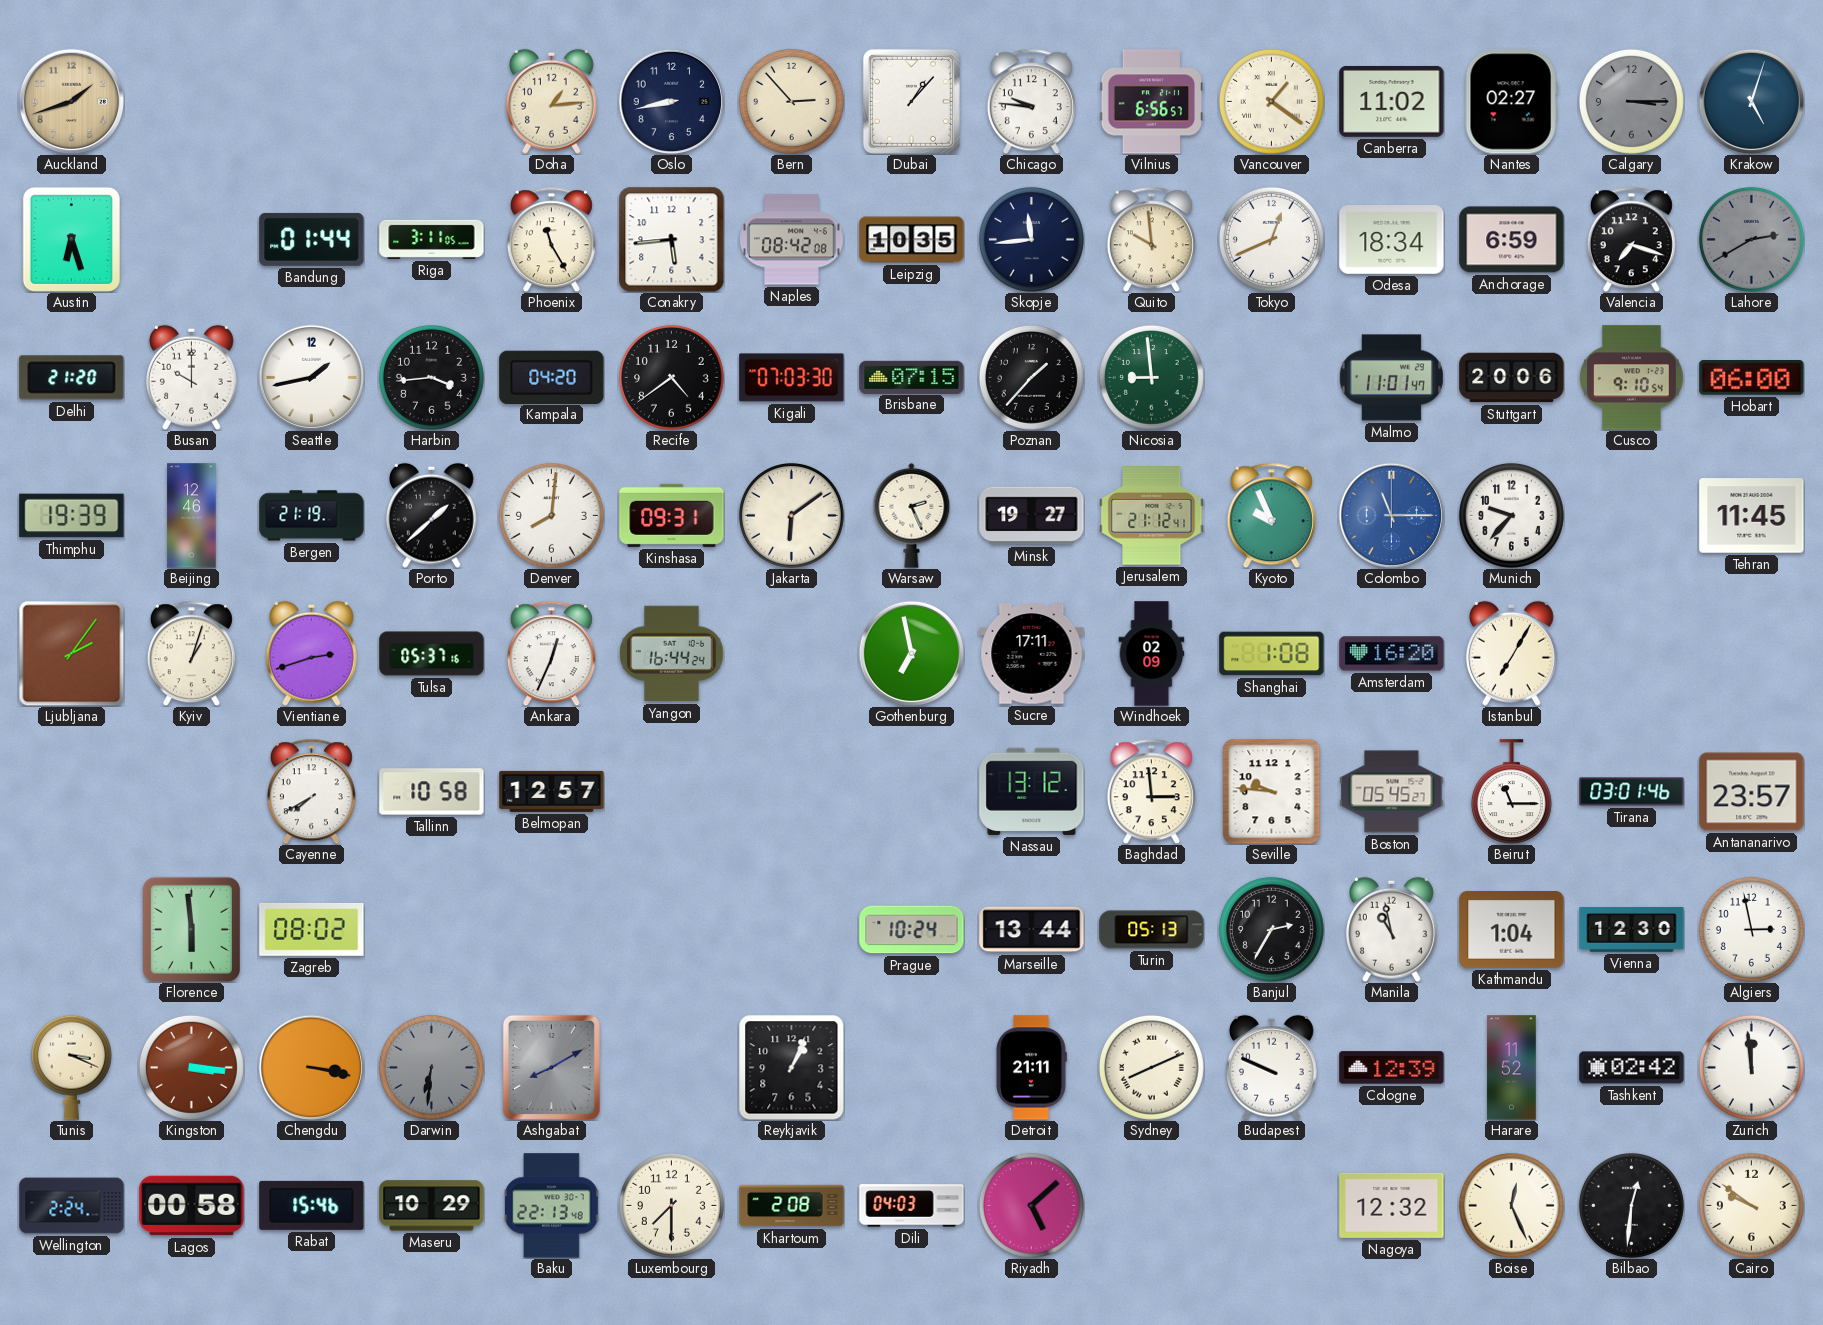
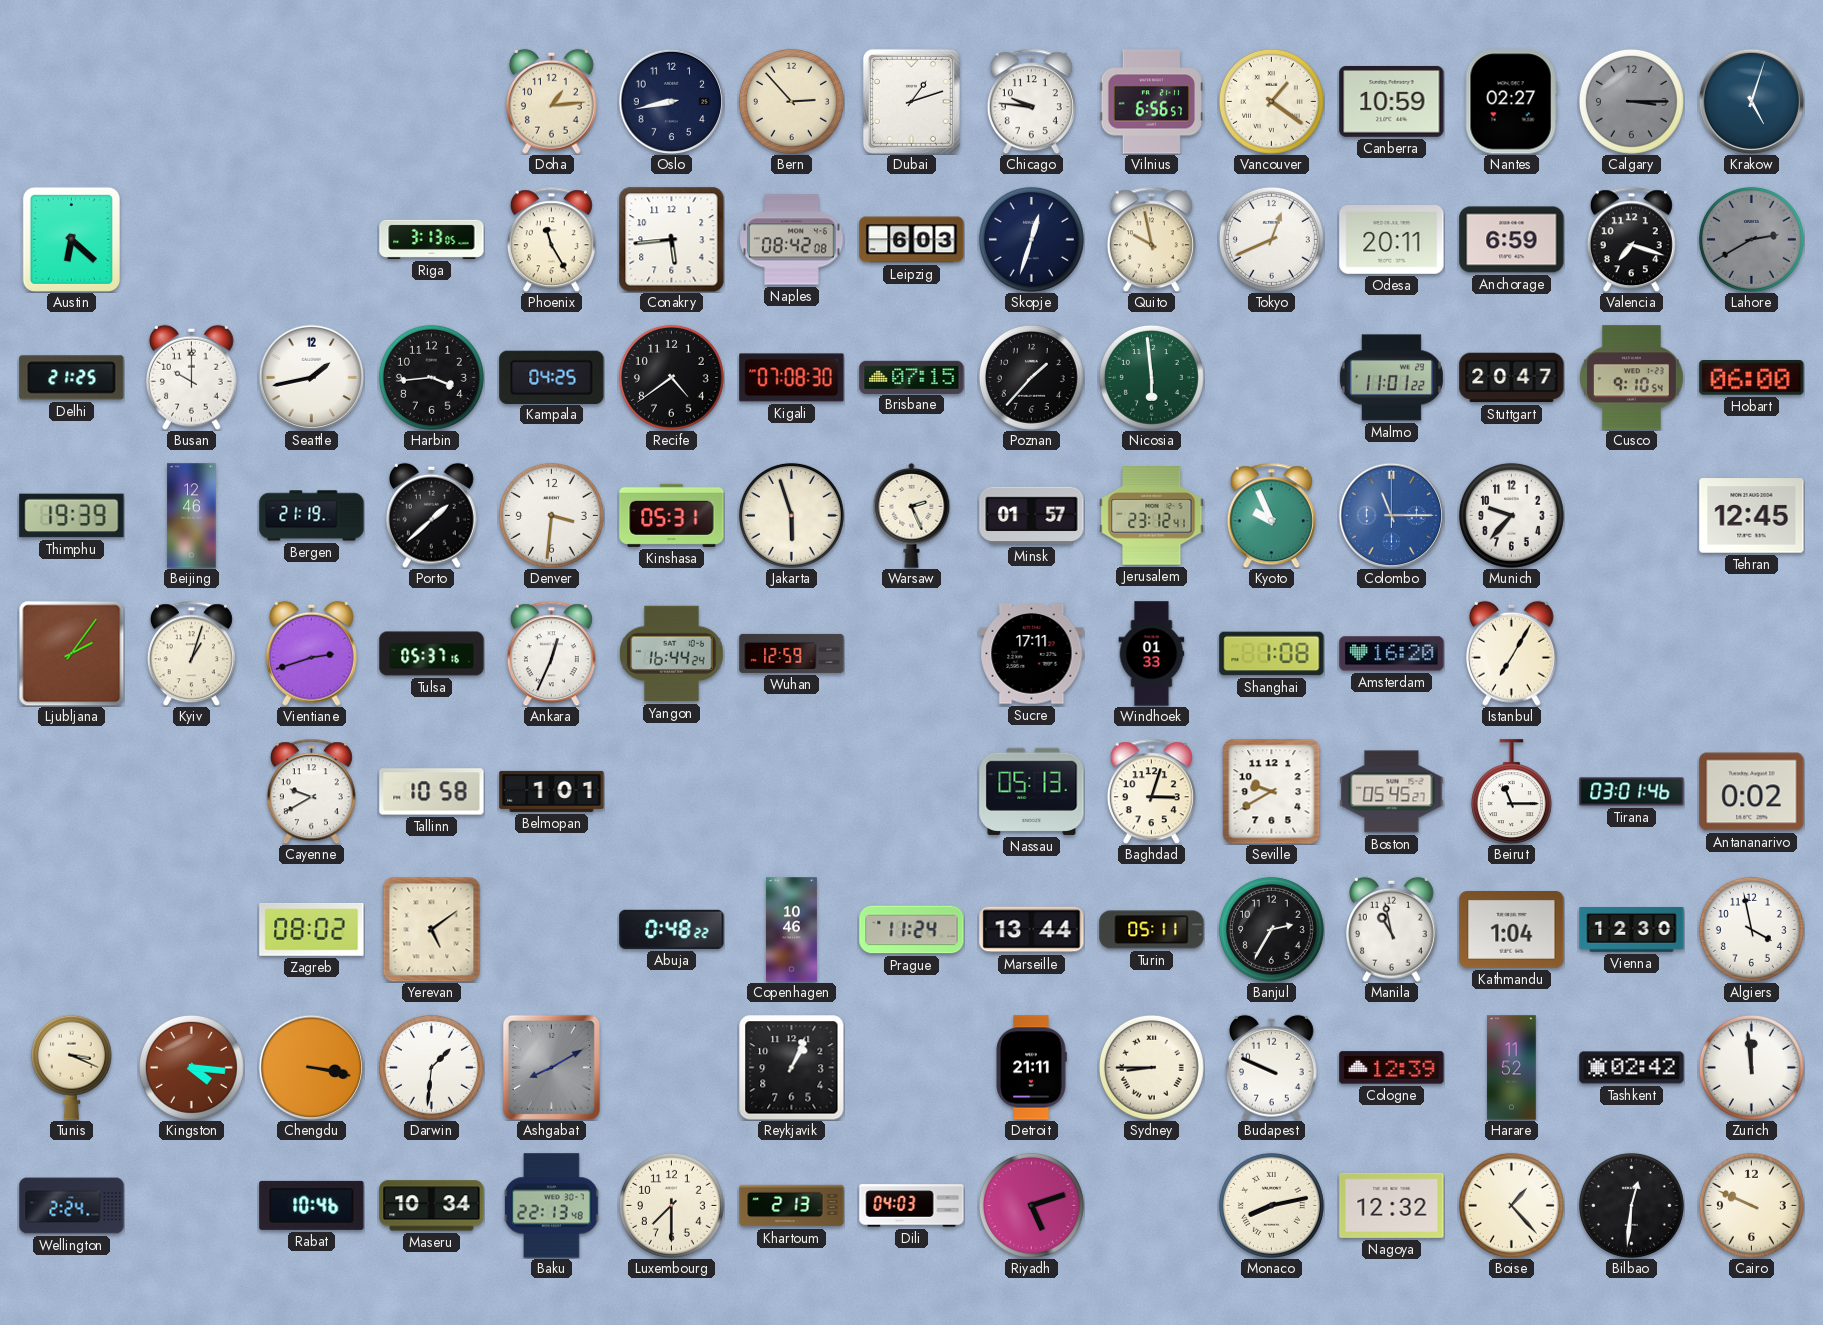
Auckland: 1:42 -> none
Dubai: 1:07 -> 1:12
Canberra: 11:02 -> 10:59
Austin: 6:27 -> 6:22
Bandung: 01:44 -> none
Riga: 3:11 -> 3:13
Leipzig: 10:35 -> 6:03
Skopje: 11:44 -> 12:33
Quito: 9:59 -> 9:58
Odesa: 18:34 -> 20:11
Delhi: 21:20 -> 21:25
Kampala: 04:20 -> 04:25
Kigali: 07:03 -> 07:08
Nicosia: 8:59 -> 5:59
Malmo: 11:01:47 -> 11:01:22
Stuttgart: 20:06 -> 20:47
Denver: 8:01 -> 3:31
Kinshasa: 09:31 -> 05:31
Jakarta: 6:09 -> 5:57
Minsk: 19:27 -> 01:57
Jerusalem: 21:12 -> 23:12
Tehran: 11:45 -> 12:45
Wuhan: none -> 12:59
Gothenburg: 6:58 -> none
Windhoek: 02:09 -> 01:33
Cayenne: 7:40 -> 9:40
Belmopan: 12:57 -> 1:01
Nassau: 13:12 -> 05:13
Baghdad: 2:59 -> 3:03
Seville: 9:46 -> 9:40
Antananarivo: 23:57 -> 0:02
Florence: 5:59 -> none
Yerevan: none -> 5:09
Abuja: none -> 0:48
Copenhagen: none -> 10:46
Prague: 10:24 -> 11:24
Turin: 05:13 -> 05:11
Algiers: 2:58 -> 3:58
Kingston: 3:16 -> 4:16
Darwin: 6:31 -> 1:31
Darwin dial: grey -> white
Sydney: 8:11 -> 8:45
Lagos: 00:58 -> none
Rabat: 15:46 -> 10:46
Maseru: 10:29 -> 10:34
Khartoum: 2:08 -> 2:13
Riyadh: 5:08 -> 5:12
Monaco: none -> 8:13
Boise: 12:26 -> 1:23
Cairo: 9:51 -> 9:49
